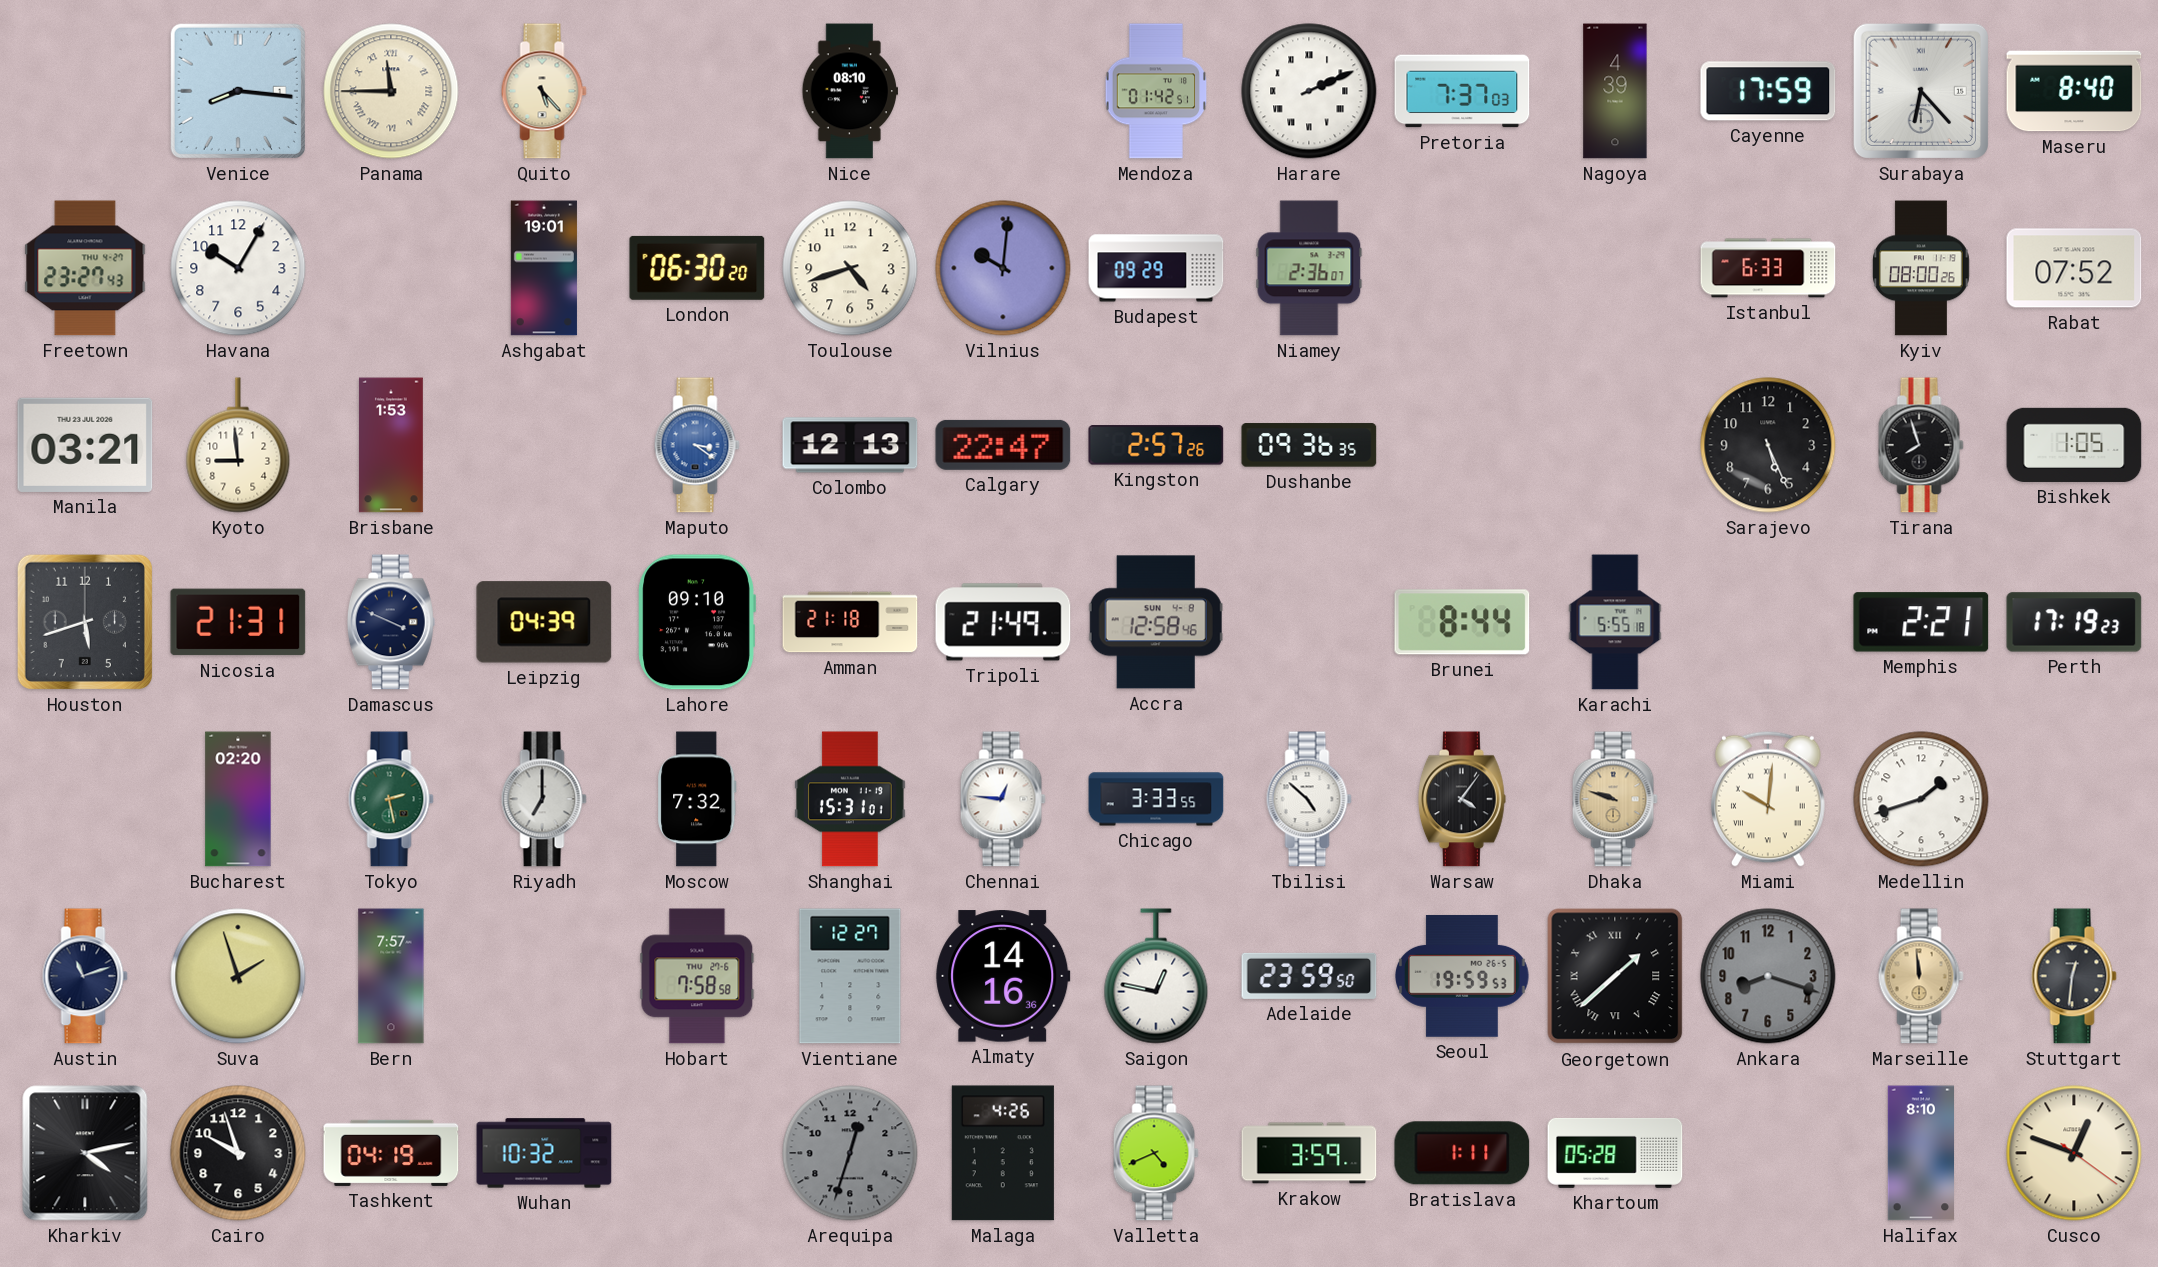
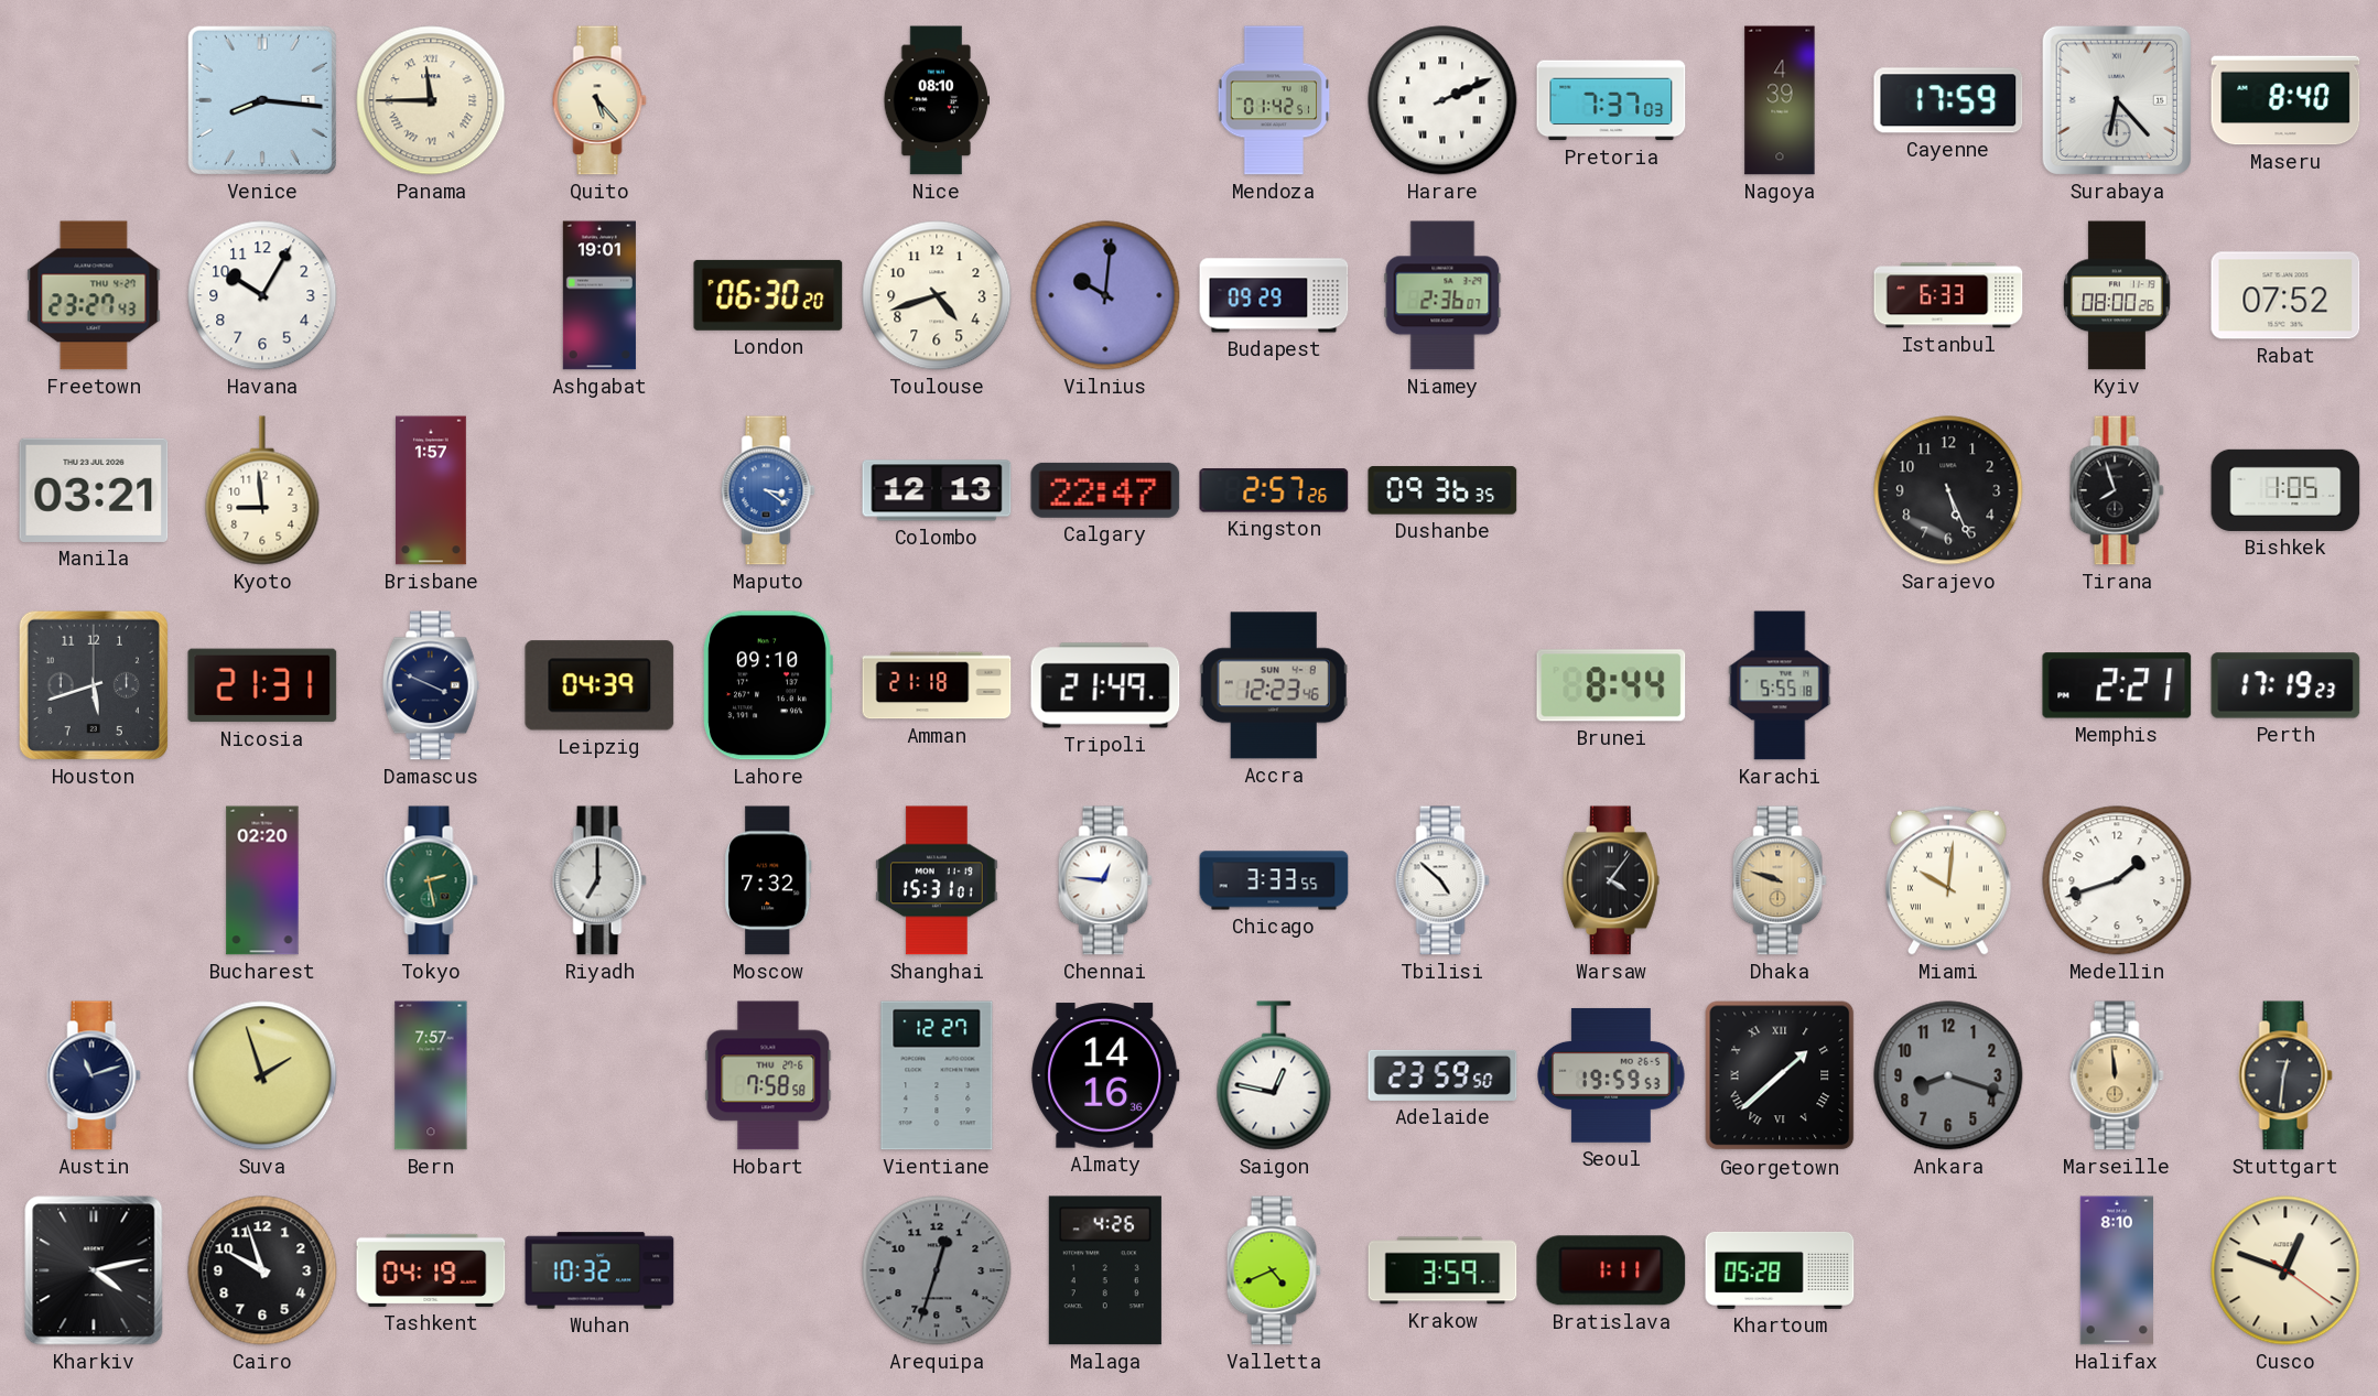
Brisbane: 1:53 -> 1:57
Accra: 12:58 -> 12:23
